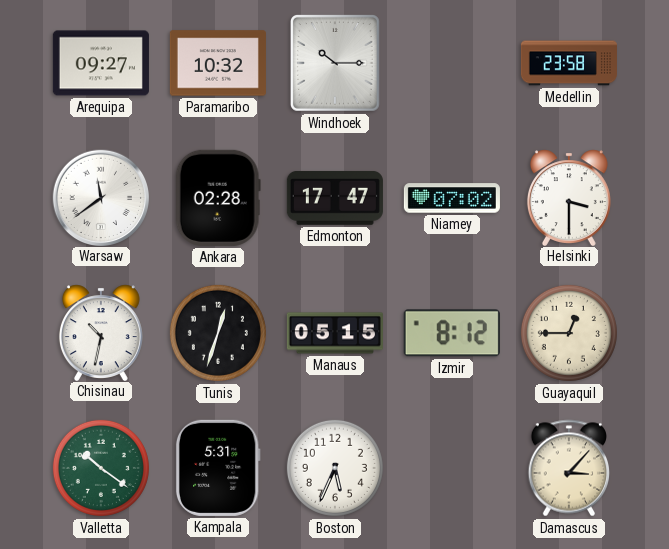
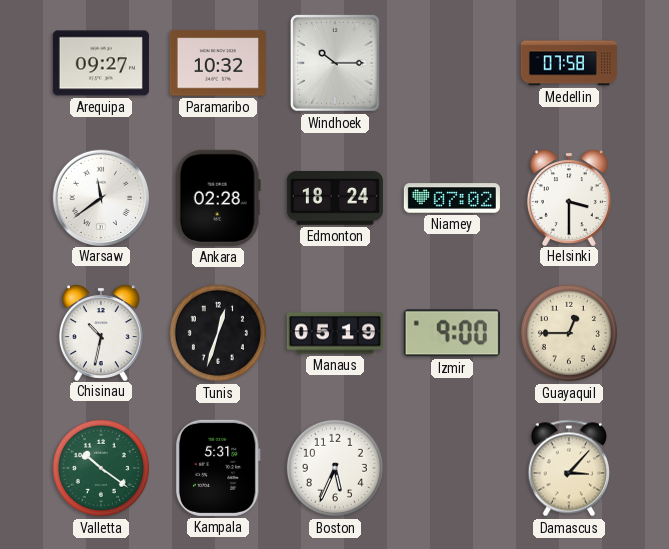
Medellin: 23:58 -> 07:58
Edmonton: 17:47 -> 18:24
Manaus: 05:15 -> 05:19
Izmir: 8:12 -> 9:00
